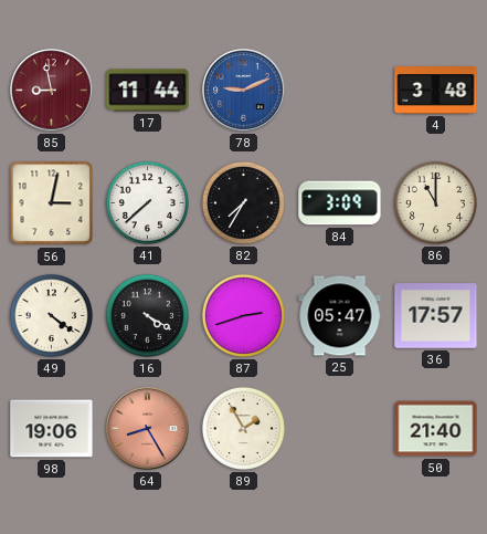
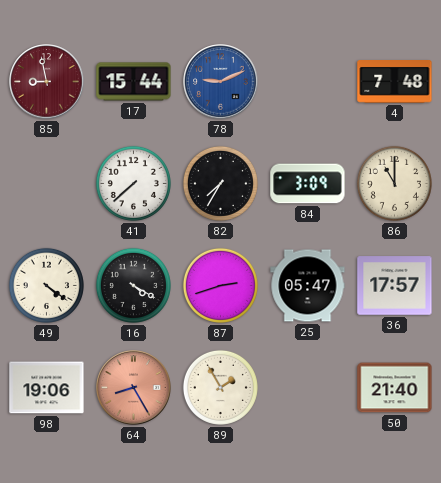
17: 11:44 -> 15:44
4: 3:48 -> 7:48
56: 3:02 -> none
